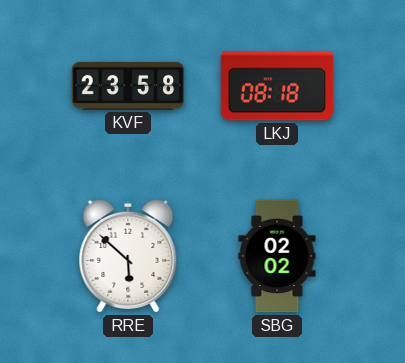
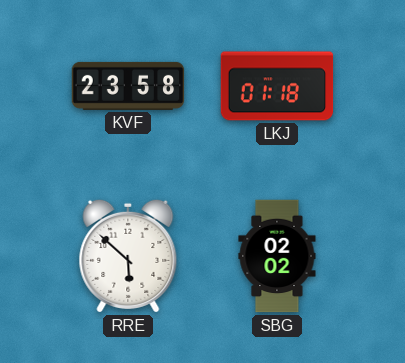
LKJ: 08:18 -> 01:18
